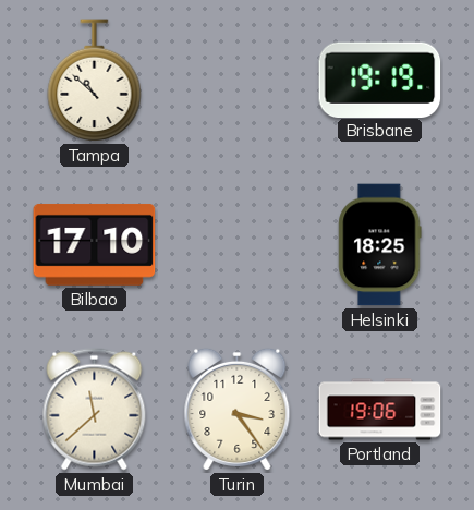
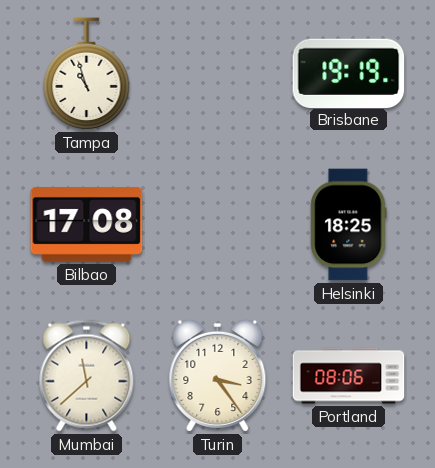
Tampa: 10:52 -> 10:57
Bilbao: 17:10 -> 17:08
Portland: 19:06 -> 08:06
